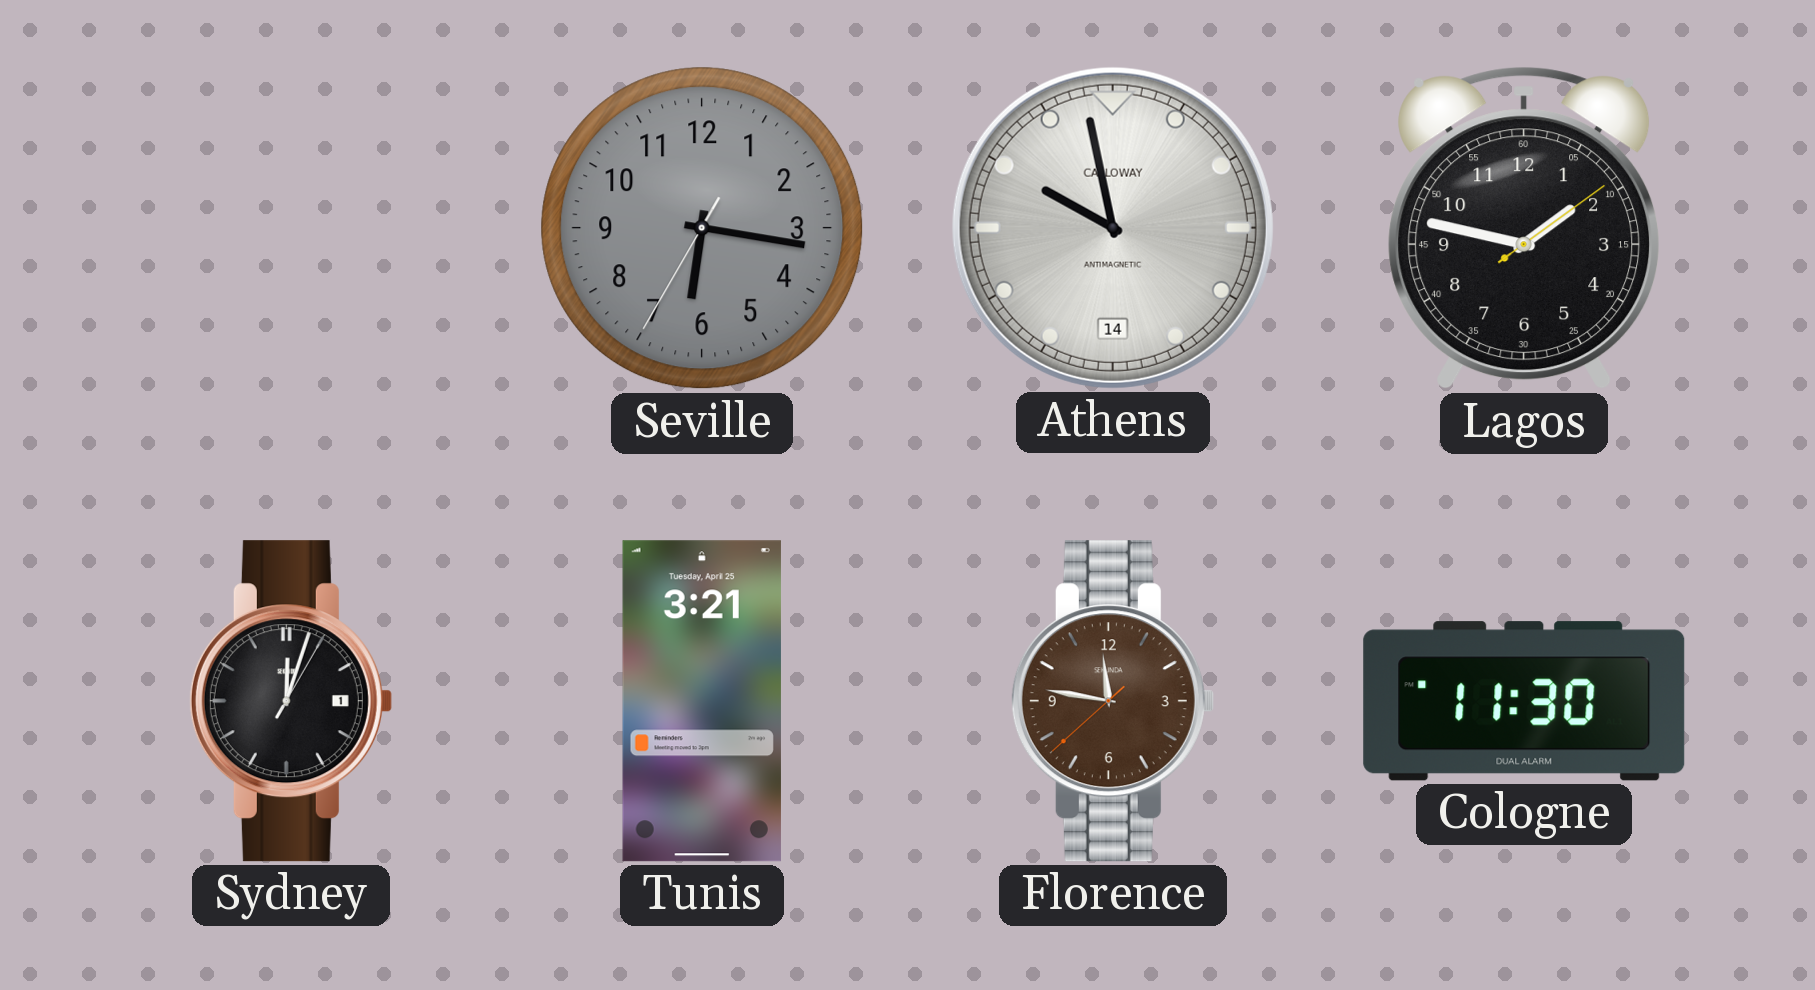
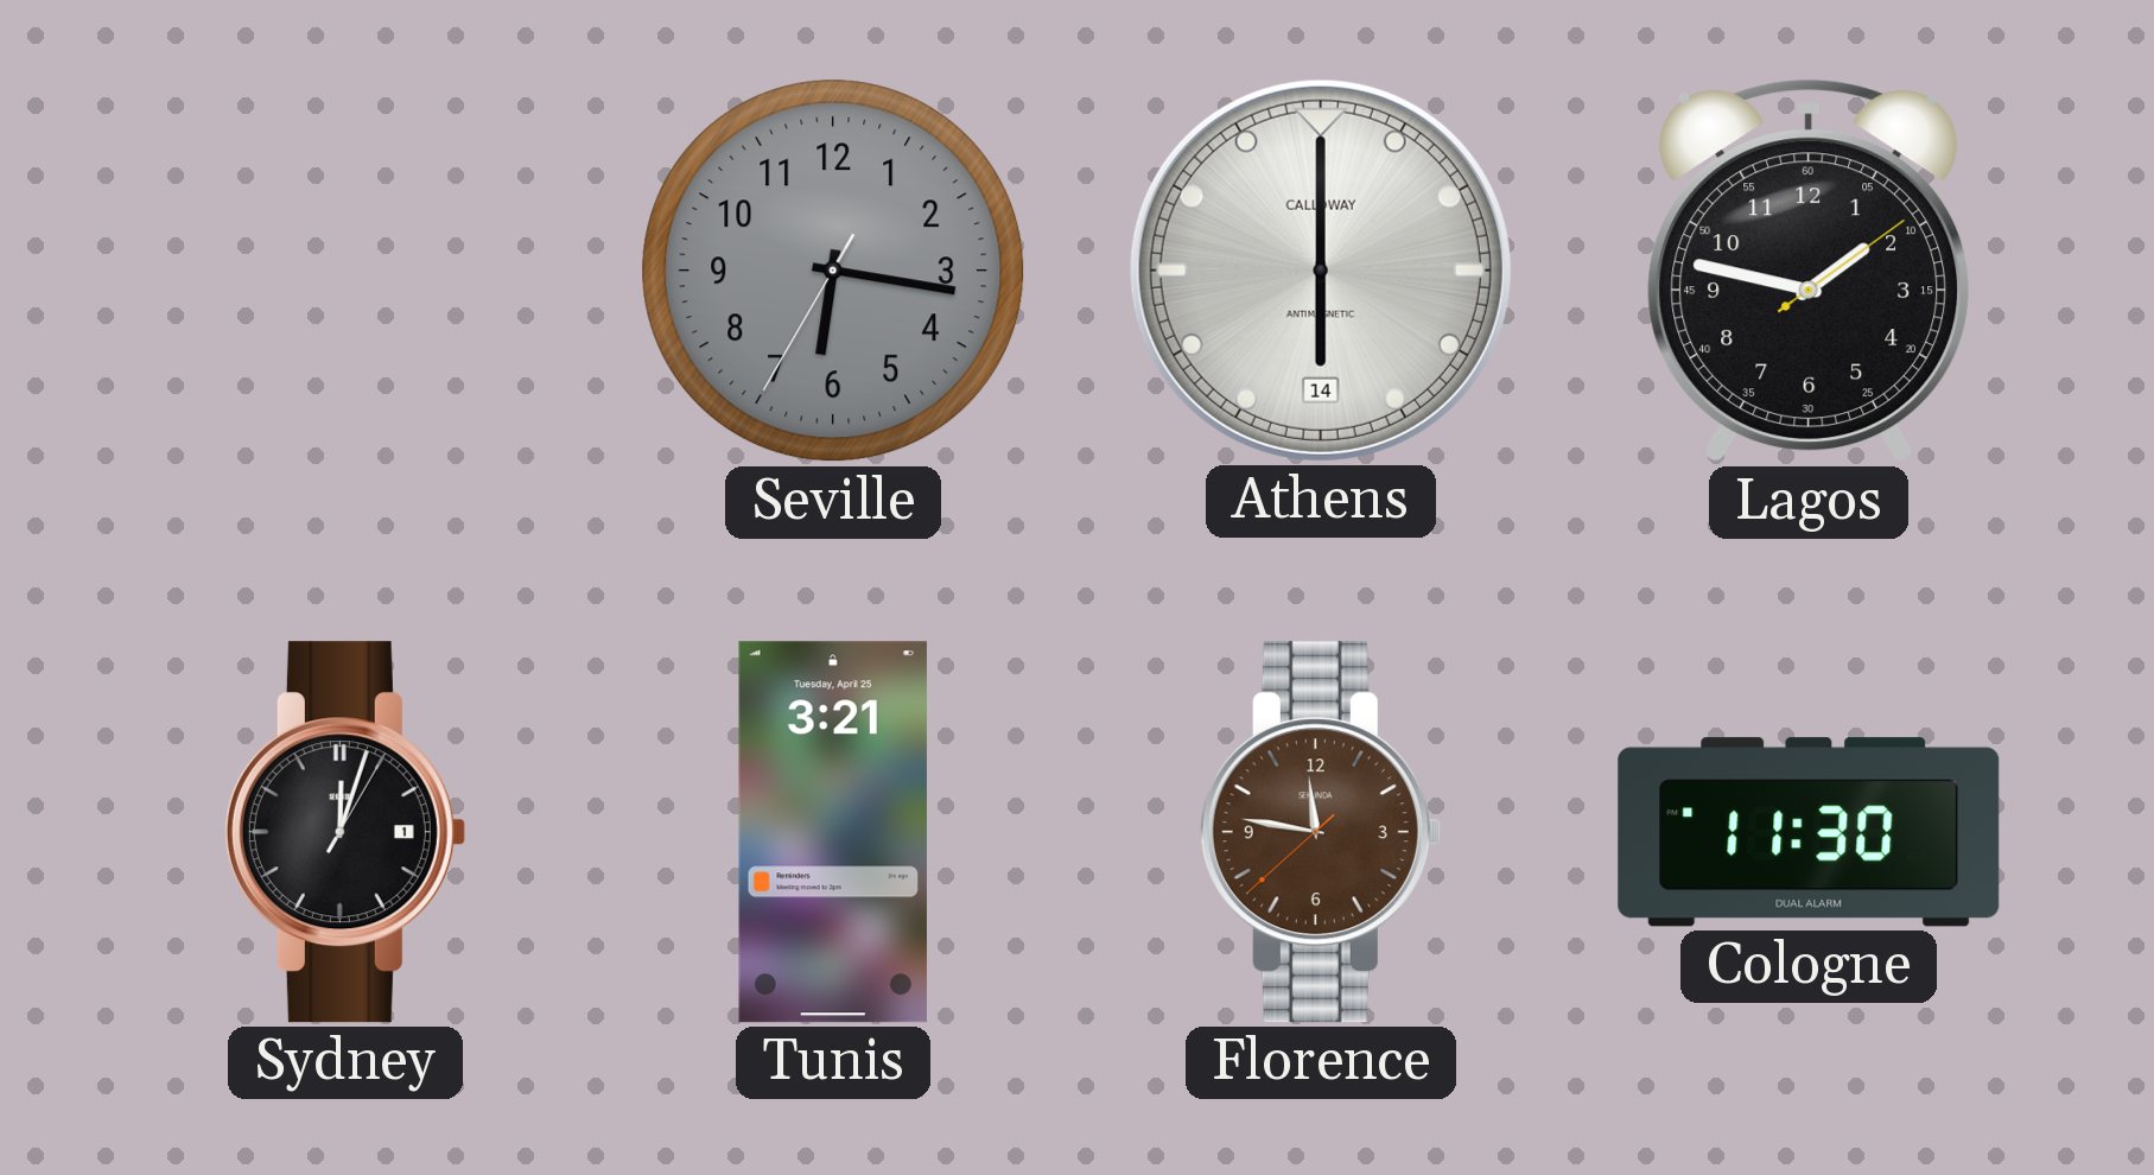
Athens: 9:58 -> 6:00
